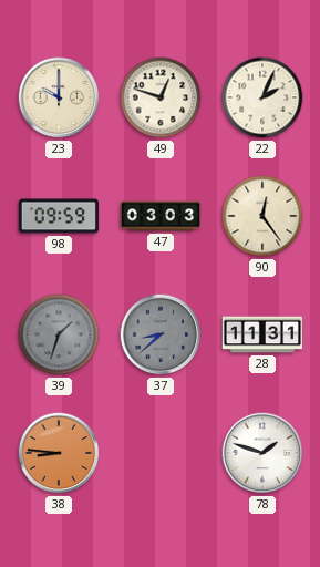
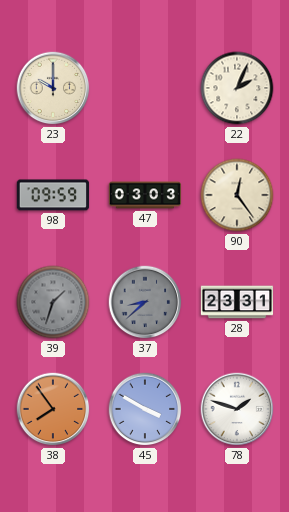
49: 12:48 -> none
28: 11:31 -> 23:31
38: 8:46 -> 7:54
45: none -> 3:50
